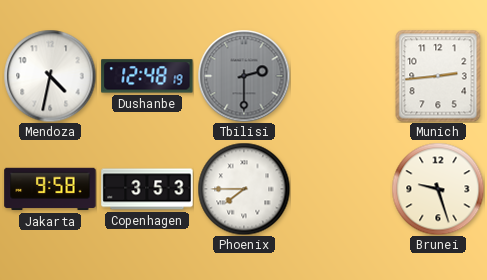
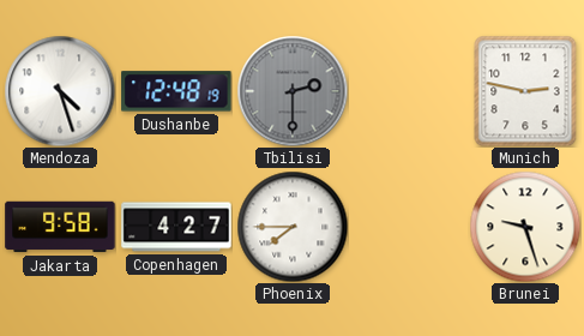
Mendoza: 4:32 -> 4:27
Munich: 2:44 -> 2:47
Copenhagen: 3:53 -> 4:27
